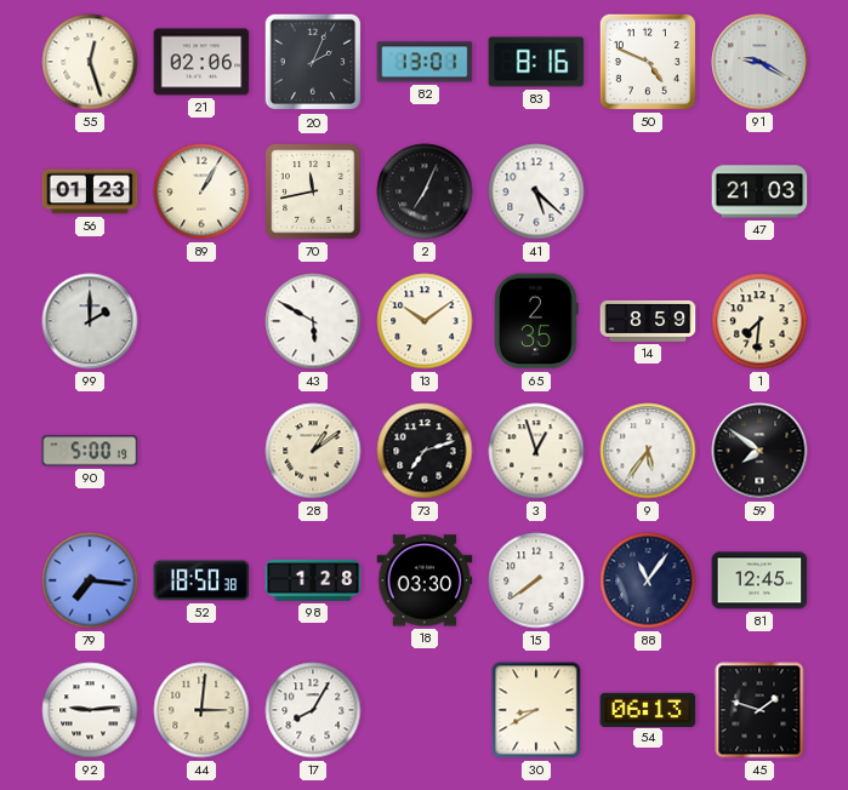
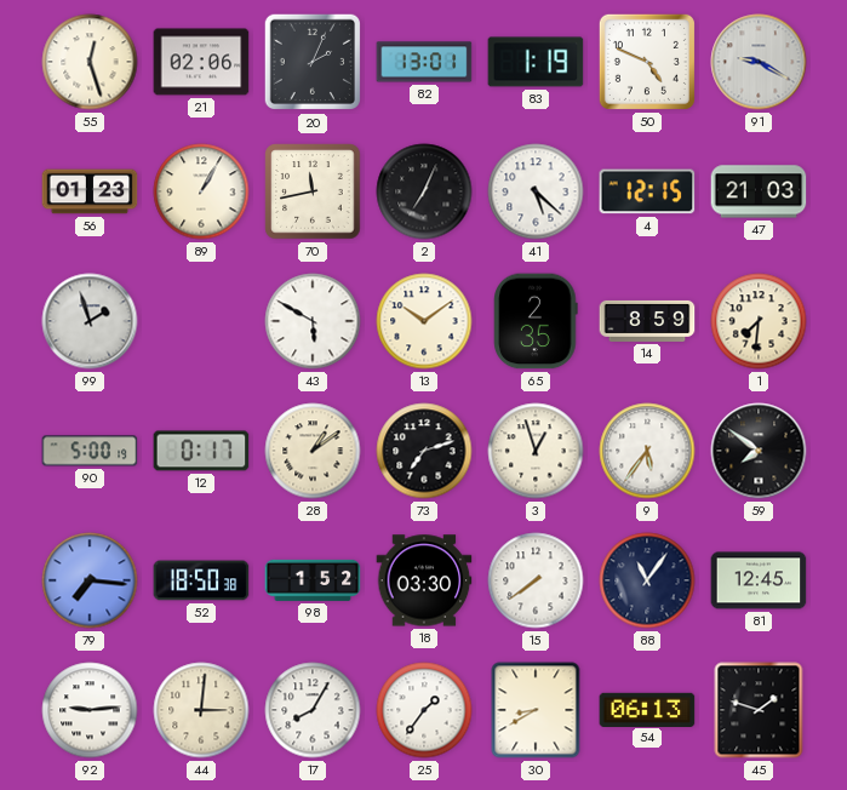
83: 8:16 -> 1:19
4: none -> 12:15
99: 2:00 -> 1:57
12: none -> 0:17
98: 1:28 -> 1:52
25: none -> 1:36
